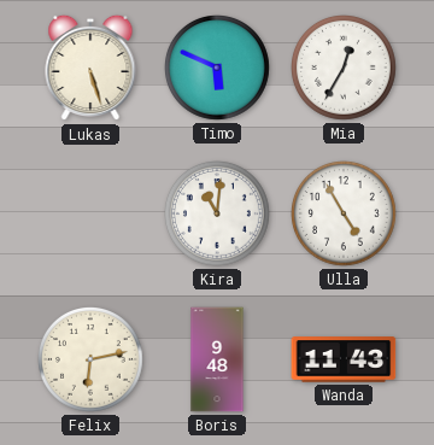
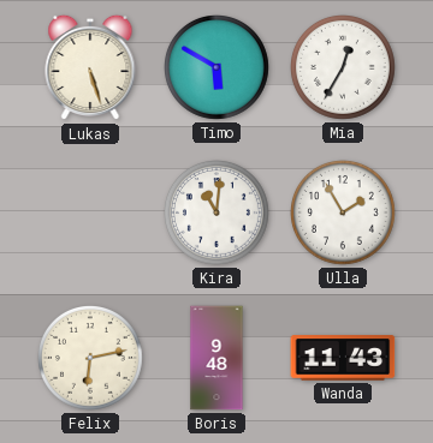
Timo: 5:49 -> 5:50
Ulla: 4:55 -> 1:55
